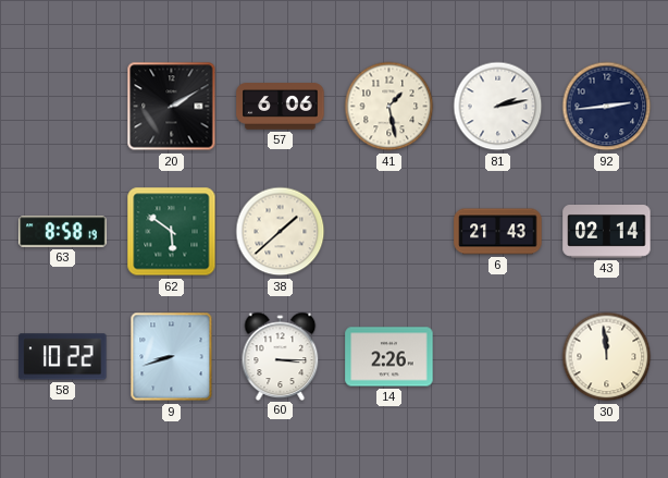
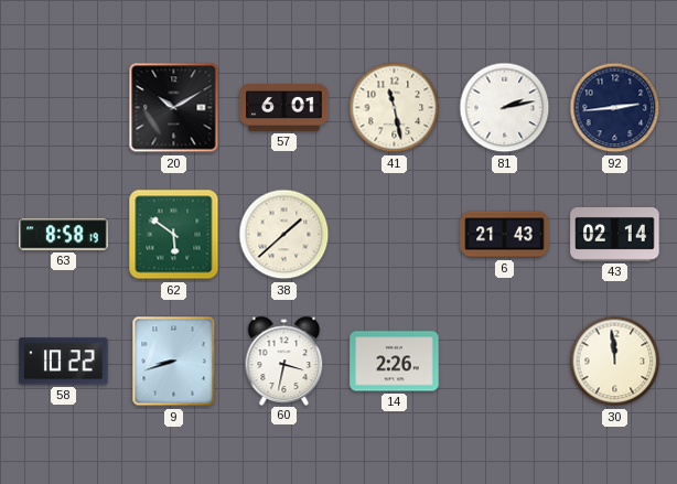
20: 2:10 -> 10:10
57: 6:06 -> 6:01
41: 1:28 -> 11:28
60: 3:15 -> 3:32
